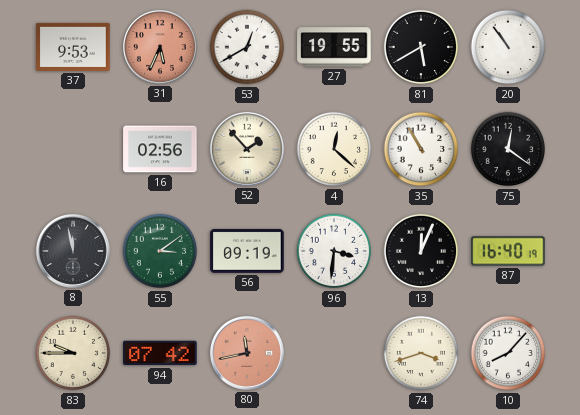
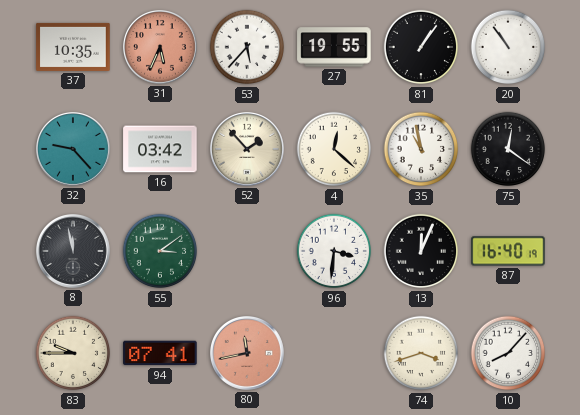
37: 9:53 -> 10:35
53: 12:40 -> 5:37
81: 5:40 -> 1:06
32: none -> 9:23
16: 02:56 -> 03:42
35: 10:55 -> 10:58
56: 09:19 -> none
94: 07:42 -> 07:41
